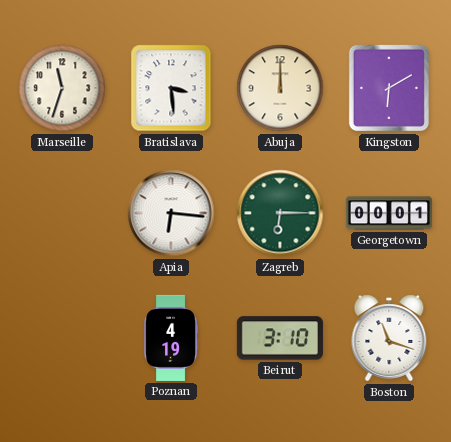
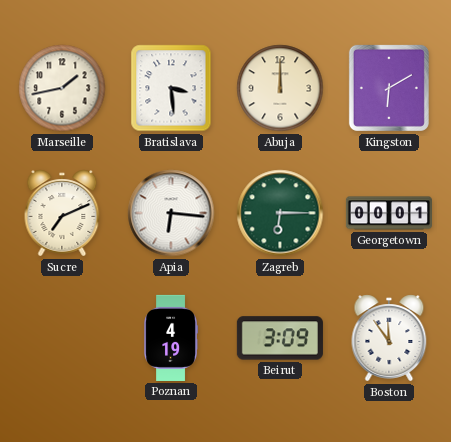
Marseille: 11:33 -> 1:43
Sucre: none -> 7:11
Beirut: 3:10 -> 3:09
Boston: 11:18 -> 11:54
